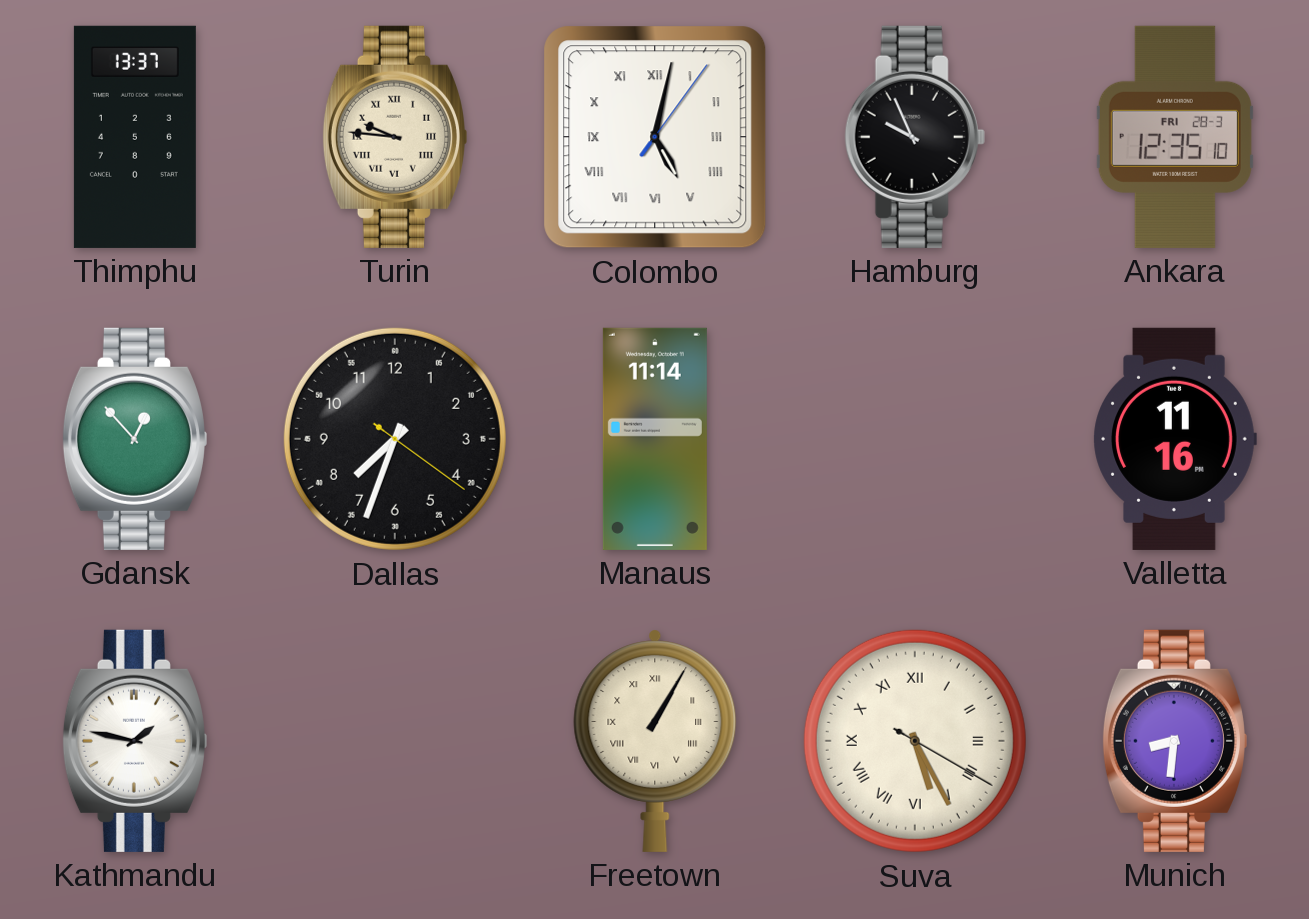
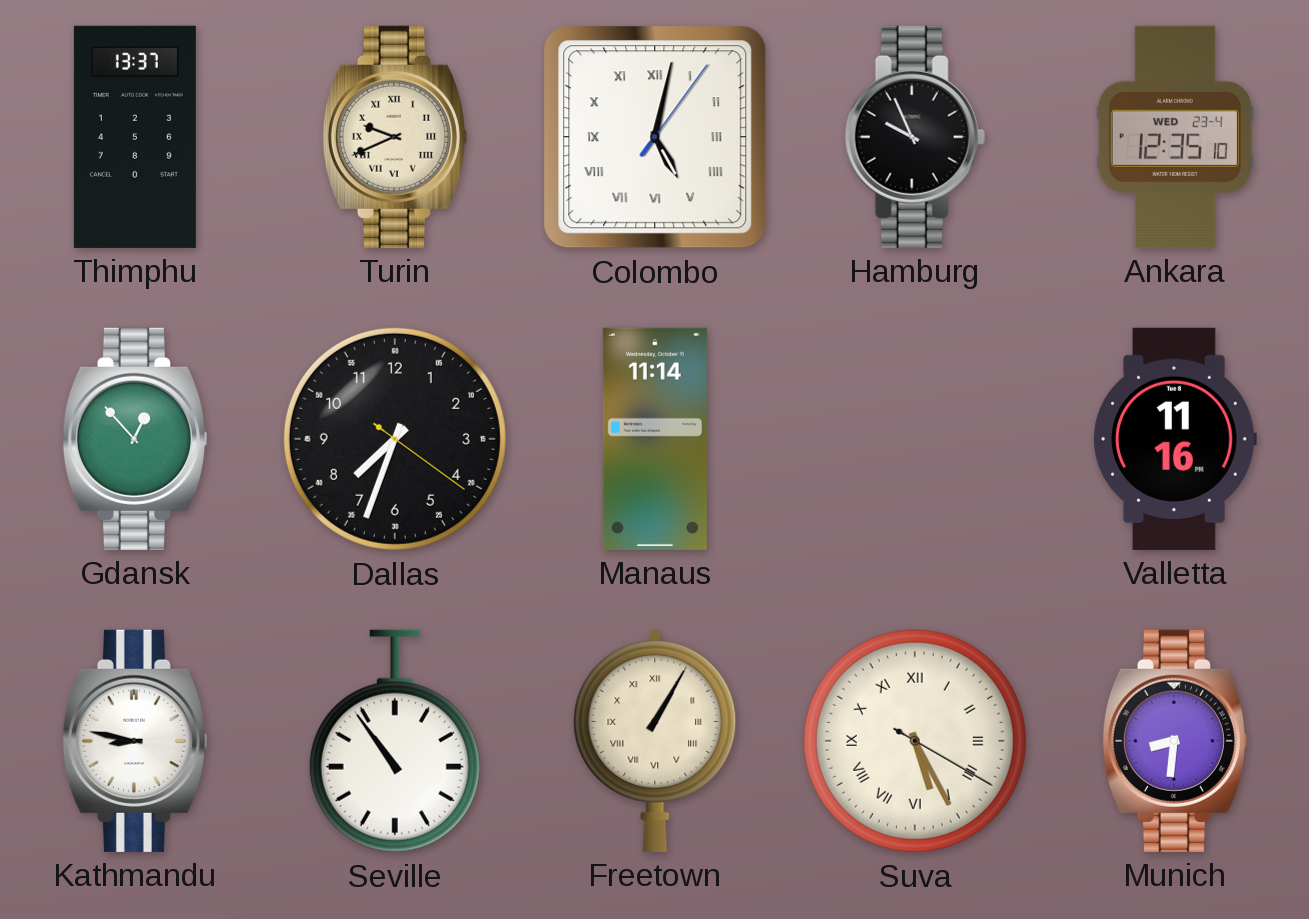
Turin: 9:46 -> 9:41
Ankara date: FRI 28-3 -> WED 23-4
Kathmandu: 1:47 -> 8:47
Seville: none -> 10:54
